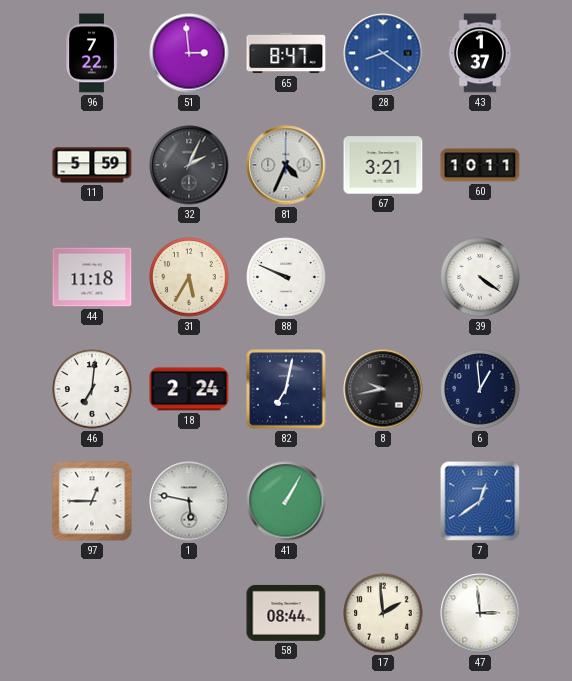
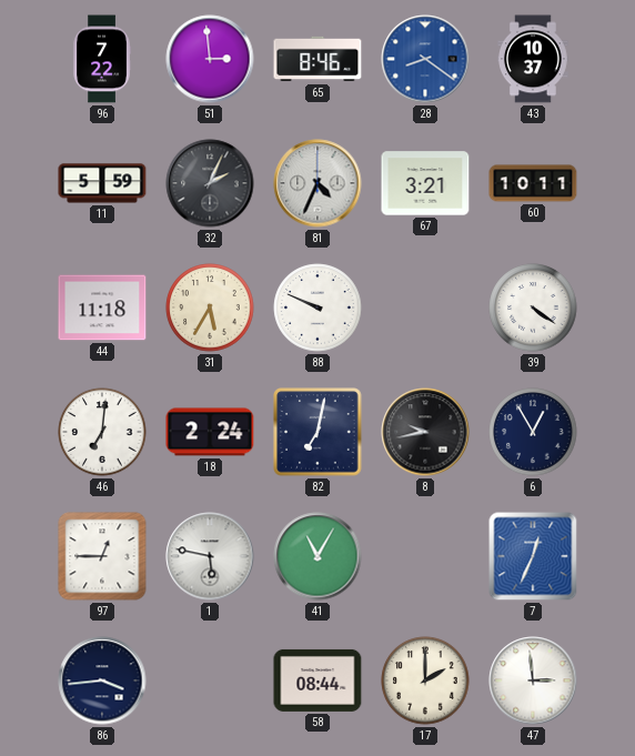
65: 8:47 -> 8:46
43: 1:37 -> 10:37
6: 12:59 -> 12:55
41: 1:05 -> 11:05
7: 12:39 -> 12:34
86: none -> 3:44
17: 1:59 -> 2:00
